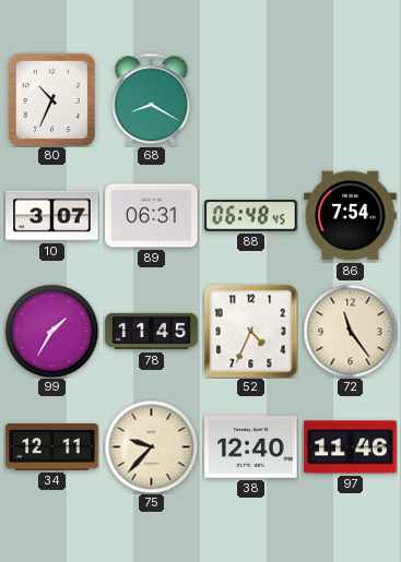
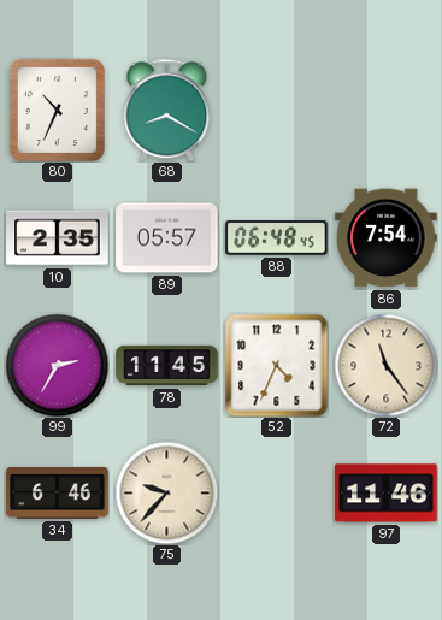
10: 3:07 -> 2:35
89: 06:31 -> 05:57
99: 1:35 -> 2:35
34: 12:11 -> 6:46
38: 12:40 -> none
